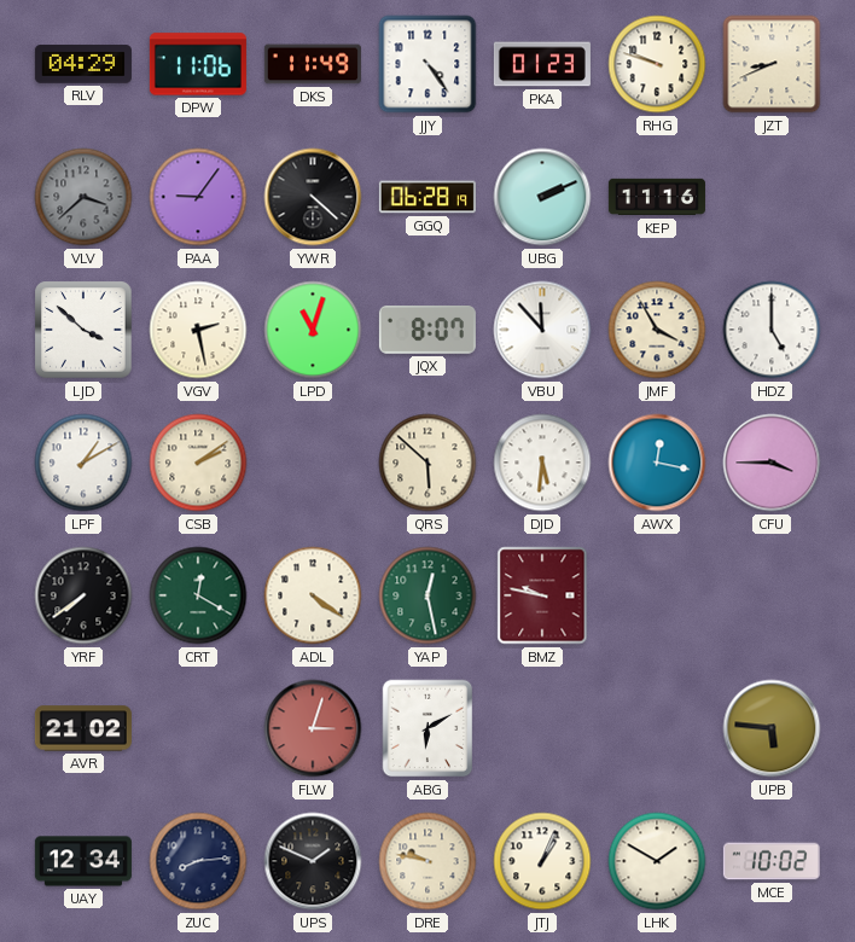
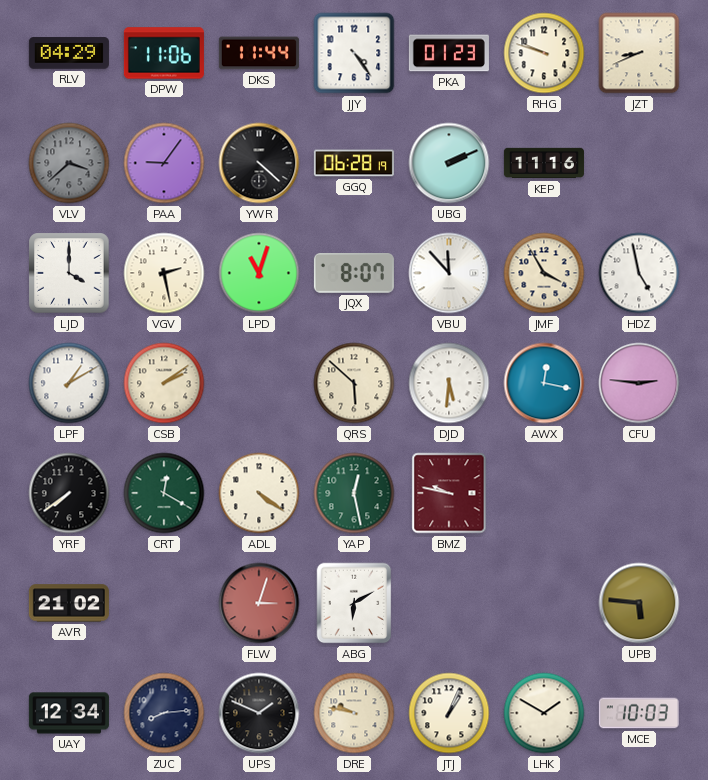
DKS: 11:49 -> 11:44
LJD: 3:52 -> 4:00
HDZ: 5:00 -> 4:58
CFU: 3:45 -> 2:46
MCE: 10:02 -> 10:03
